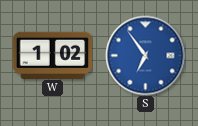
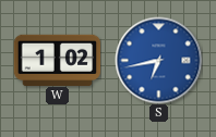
S: 6:54 -> 6:43
